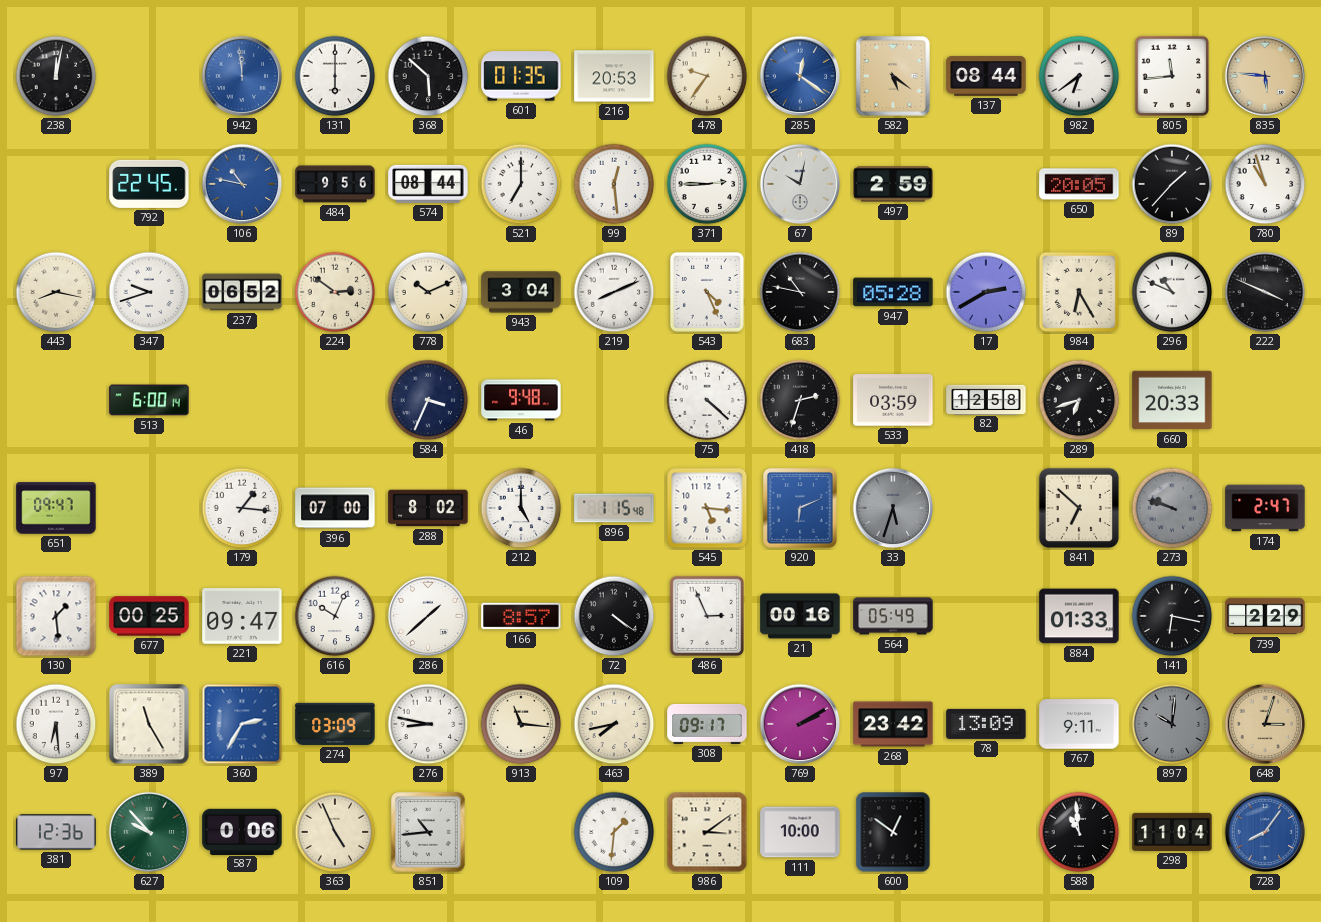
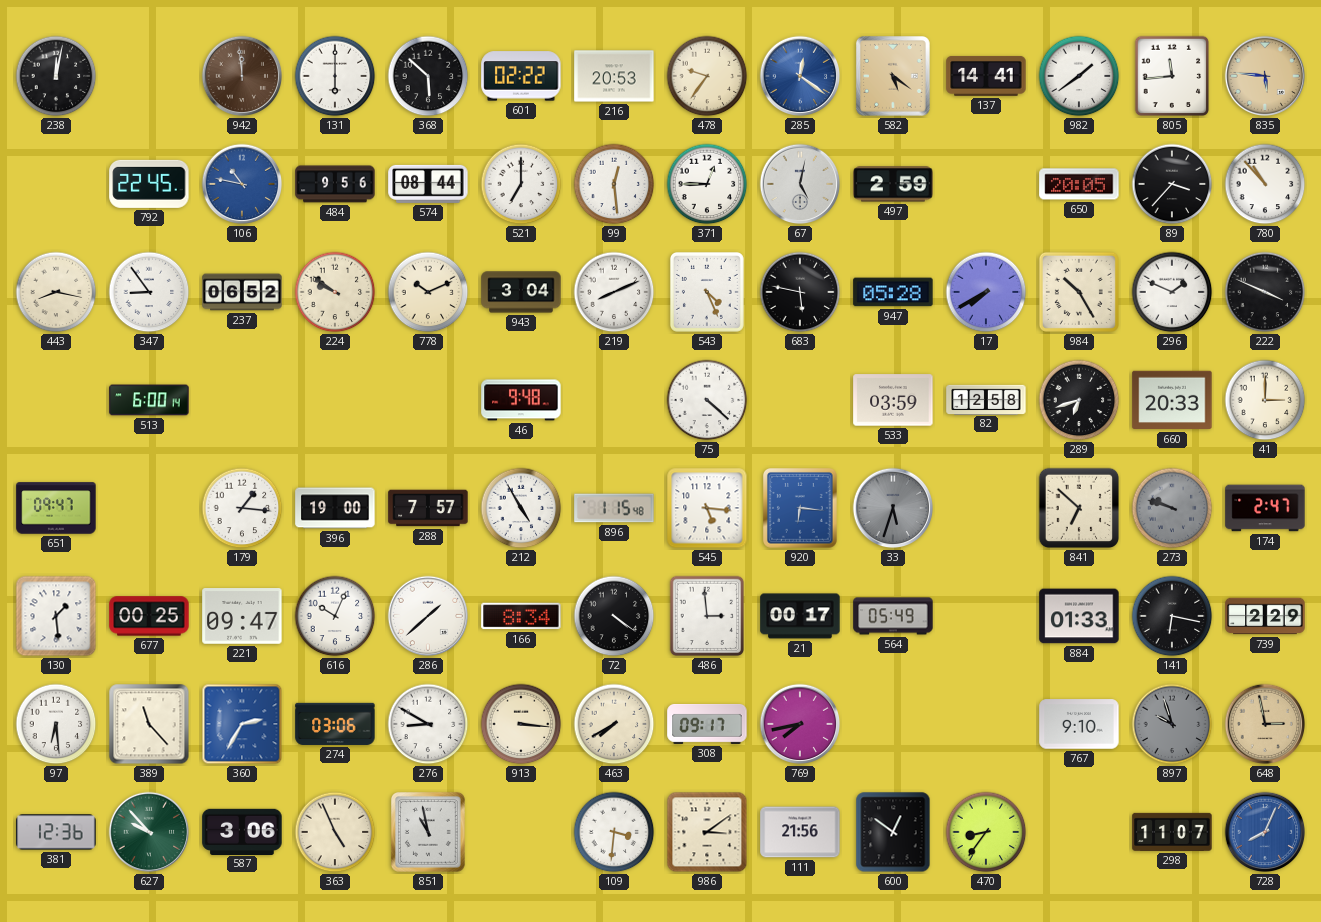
942 dial: blue -> brown
601: 01:35 -> 02:22
137: 08:44 -> 14:41
982: 6:39 -> 1:39
371: 2:45 -> 12:45
67: 10:02 -> 5:02
89: 1:37 -> 3:37
780: 10:57 -> 10:53
347: 9:42 -> 8:54
224: 2:51 -> 9:51
683: 10:47 -> 5:47
17: 2:40 -> 7:40
984: 6:25 -> 10:25
296: 10:49 -> 1:49
584: 3:34 -> none
418: 2:33 -> none
41: none -> 3:00
396: 07:00 -> 19:00
288: 8:02 -> 7:57
212: 5:00 -> 4:55
920: 6:11 -> 6:16
166: 8:57 -> 8:34
486: 2:56 -> 2:59
21: 00:16 -> 00:17
389: 11:25 -> 11:23
274: 03:09 -> 03:06
276: 8:47 -> 8:50
913: 11:16 -> 3:16
463: 7:43 -> 7:40
769: 2:10 -> 7:43
268: 23:42 -> none
78: 13:09 -> none
767: 9:11 -> 9:10
897: 10:01 -> 9:57
648: 3:03 -> 2:58
587: 0:06 -> 3:06
851: 10:44 -> 10:58
109: 1:31 -> 3:31
111: 10:00 -> 21:56
470: none -> 8:36
588: 10:59 -> none
298: 11:04 -> 11:07
728: 8:06 -> 8:04
